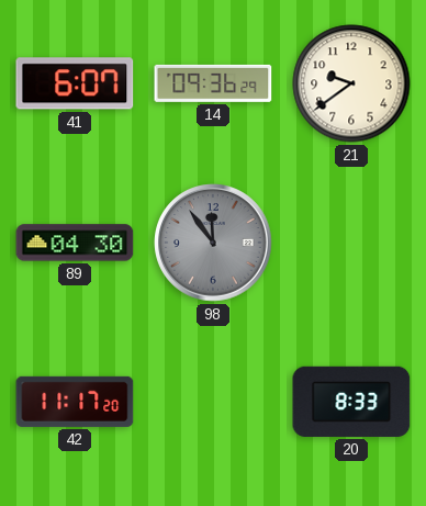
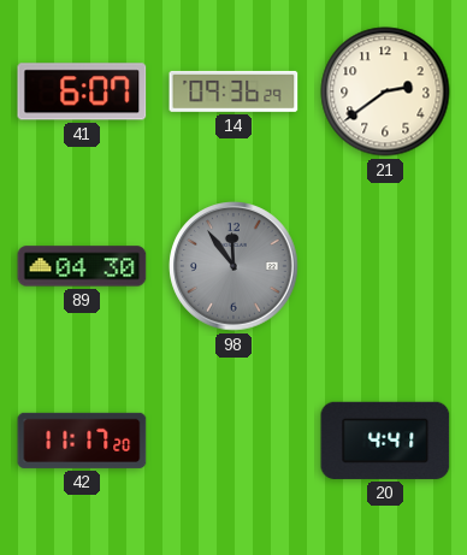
21: 9:39 -> 2:39
20: 8:33 -> 4:41
